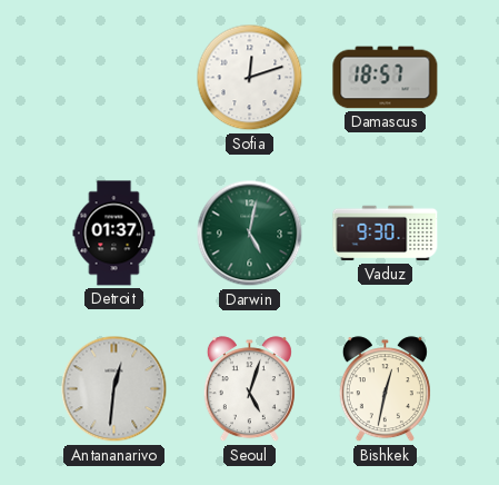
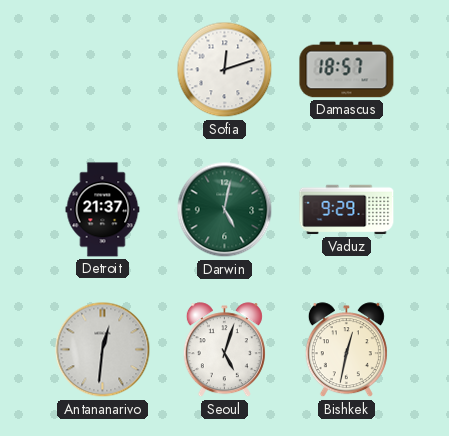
Detroit: 01:37 -> 21:37
Vaduz: 9:30 -> 9:29
